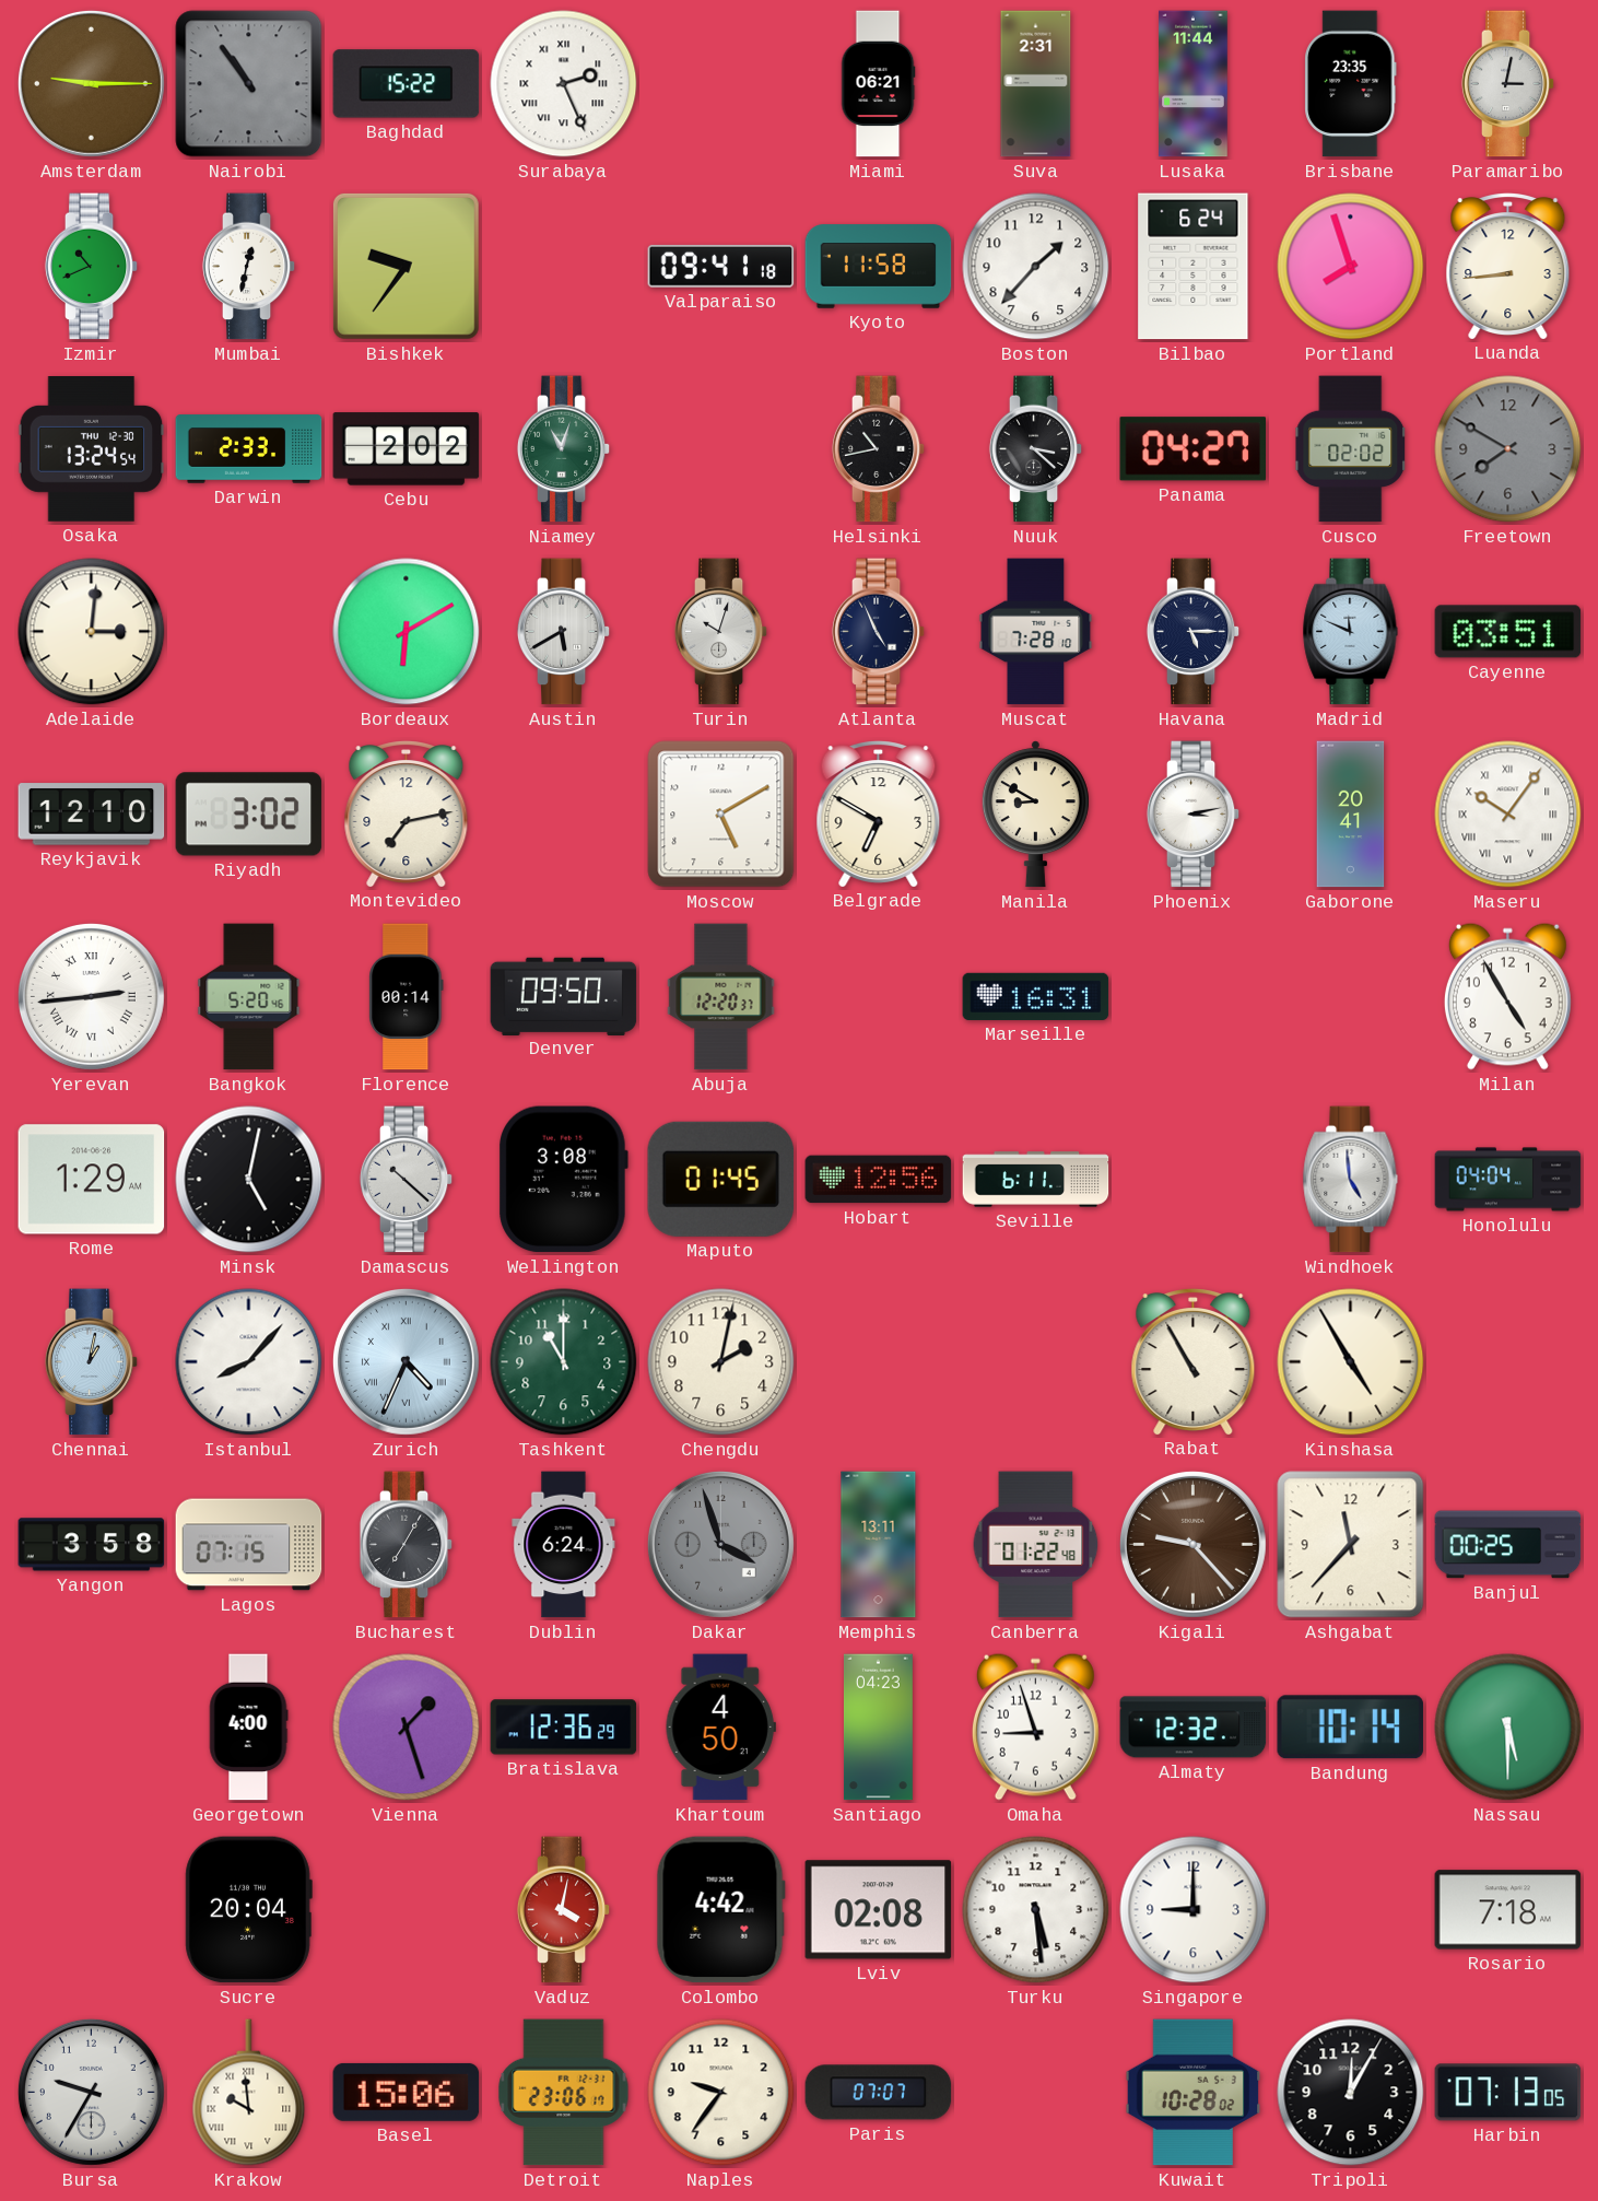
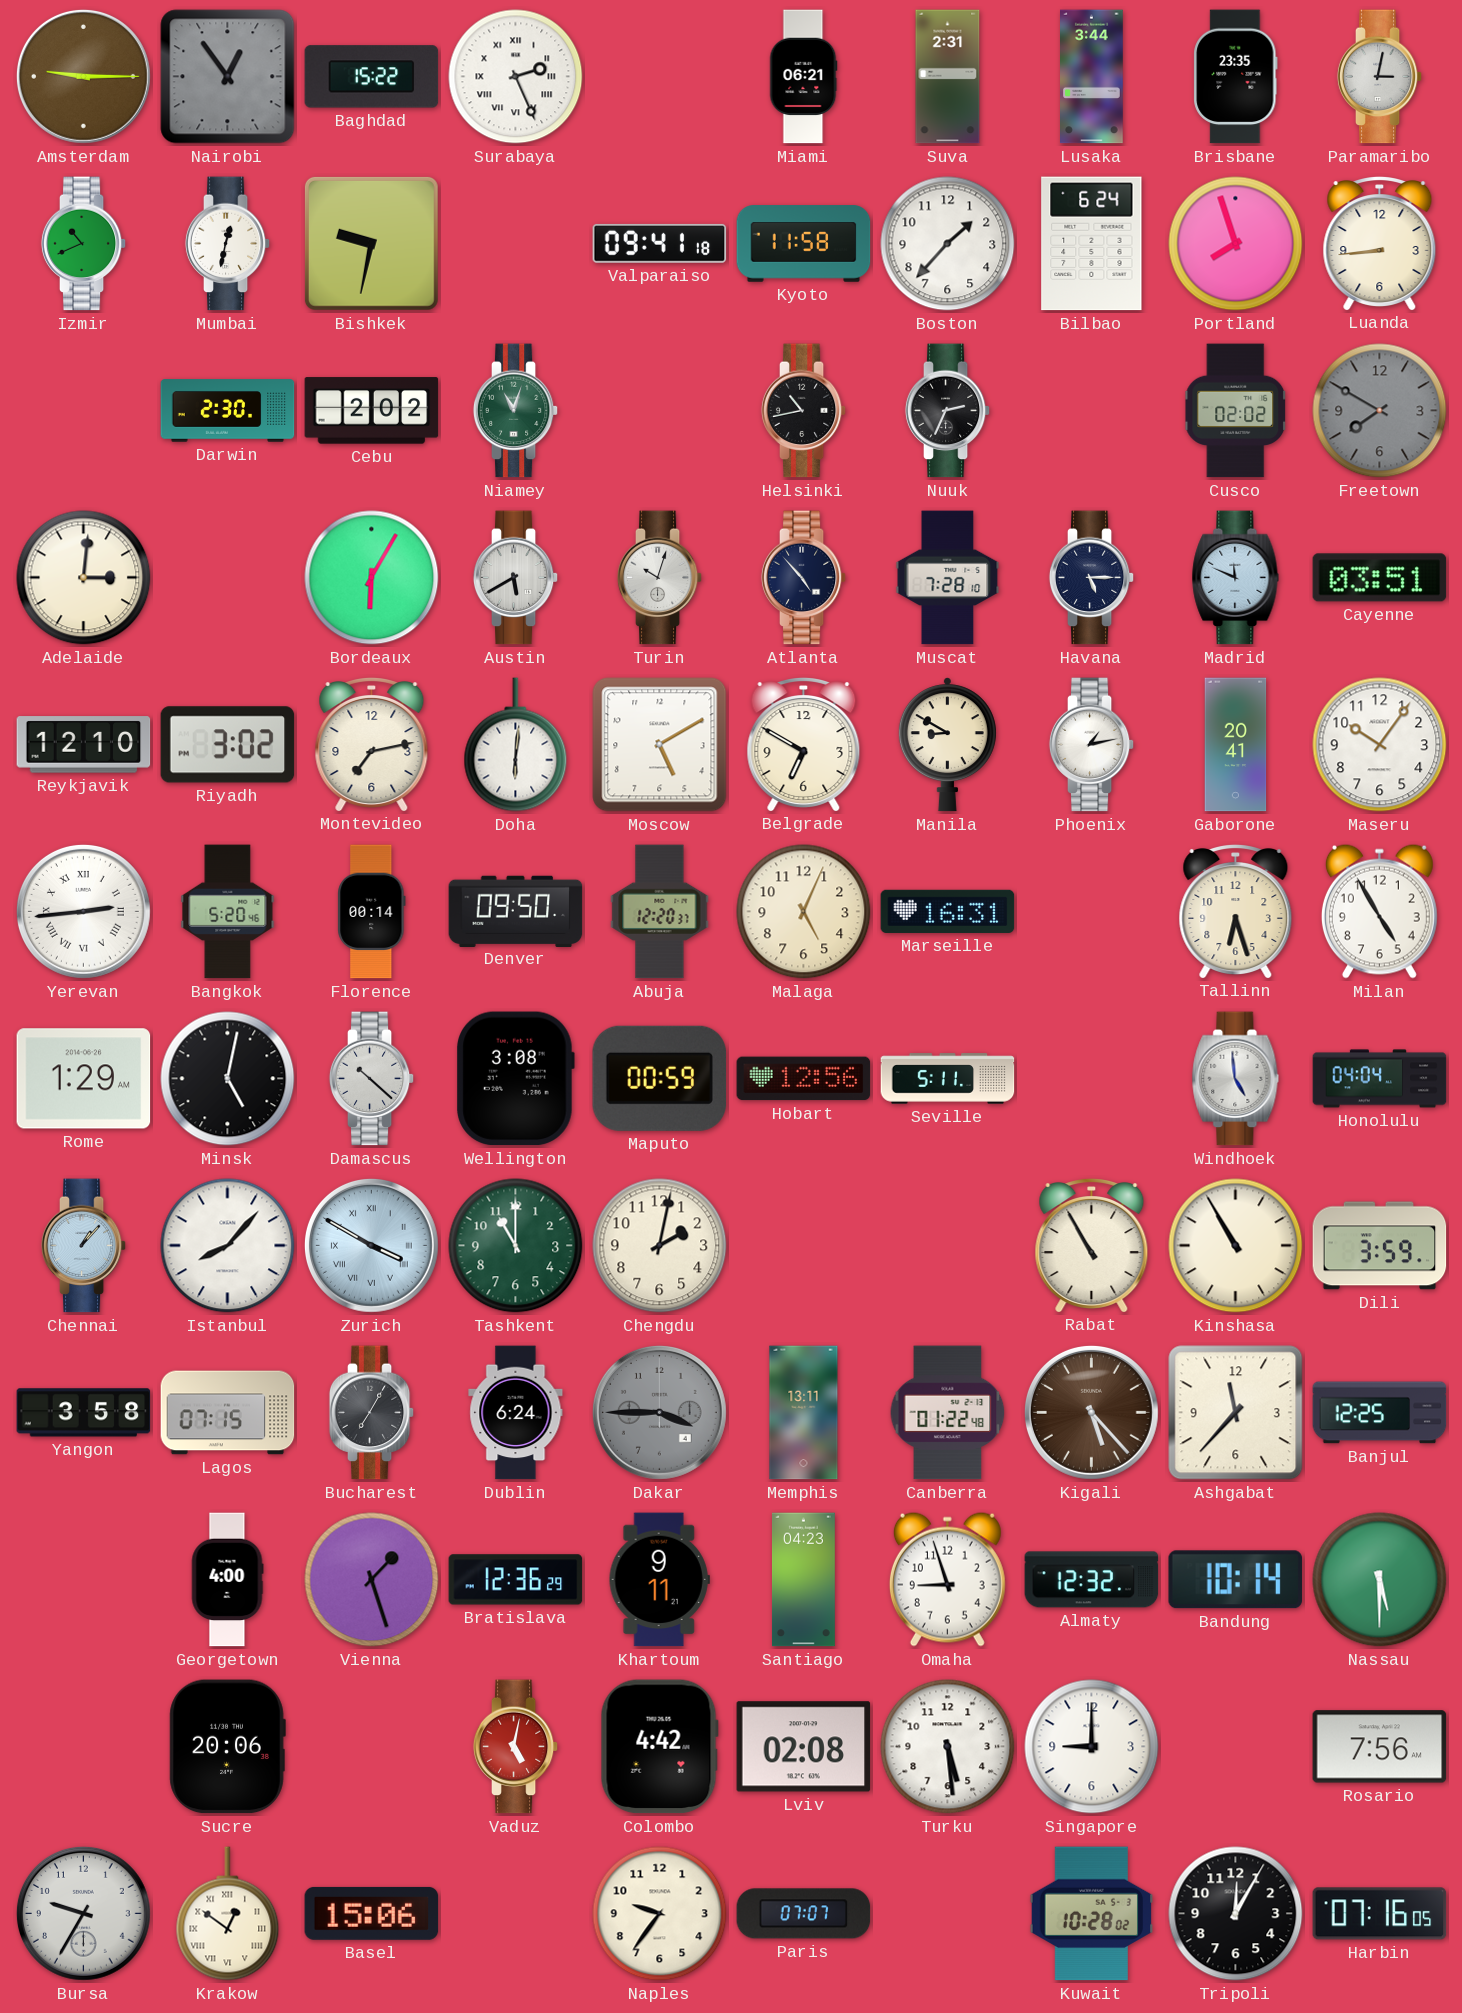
Nairobi: 10:54 -> 12:54
Lusaka: 11:44 -> 3:44
Bishkek: 9:36 -> 9:32
Osaka: 13:24 -> none
Darwin: 2:33 -> 2:30
Nuuk: 3:22 -> 2:34
Panama: 04:27 -> none
Bordeaux: 6:10 -> 6:05
Atlanta: 4:56 -> 4:53
Doha: none -> 6:01
Phoenix: 3:13 -> 1:13
Maseru numerals: Roman -> Arabic
Malaga: none -> 5:04
Tallinn: none -> 6:27
Maputo: 01:45 -> 00:59
Seville: 6:11 -> 5:11
Chennai: 1:02 -> 1:07
Zurich: 4:34 -> 3:50
Kinshasa: 4:55 -> 10:55
Dili: none -> 3:59
Dakar: 3:57 -> 3:45
Kigali: 9:23 -> 5:23
Banjul: 00:25 -> 12:25
Khartoum: 4:50 -> 9:11
Sucre: 20:04 -> 20:06
Vaduz: 4:02 -> 5:02
Rosario: 7:18 -> 7:56
Krakow: 9:59 -> 12:51
Detroit: 23:06 -> none
Harbin: 07:13 -> 07:16
